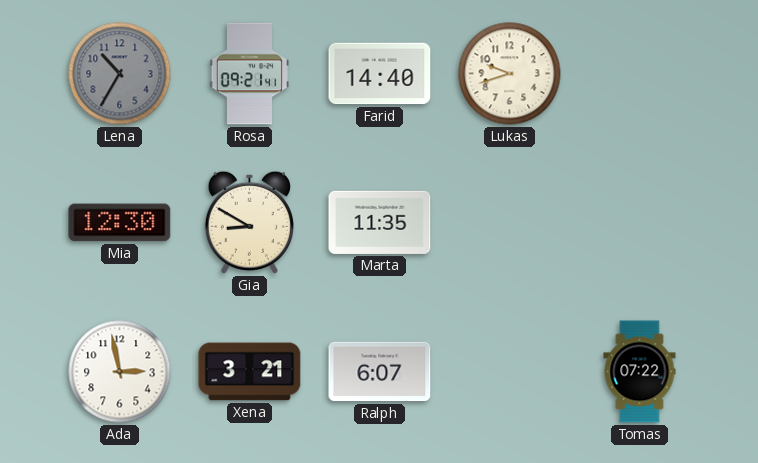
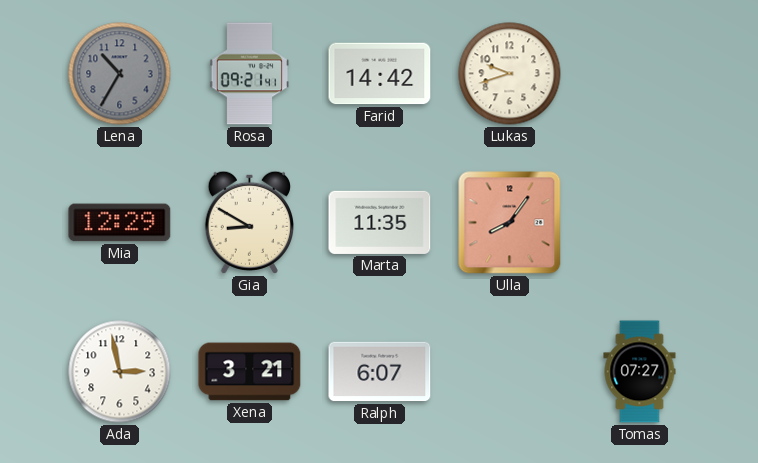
Farid: 14:40 -> 14:42
Mia: 12:30 -> 12:29
Ulla: none -> 8:06
Tomas: 07:22 -> 07:27
